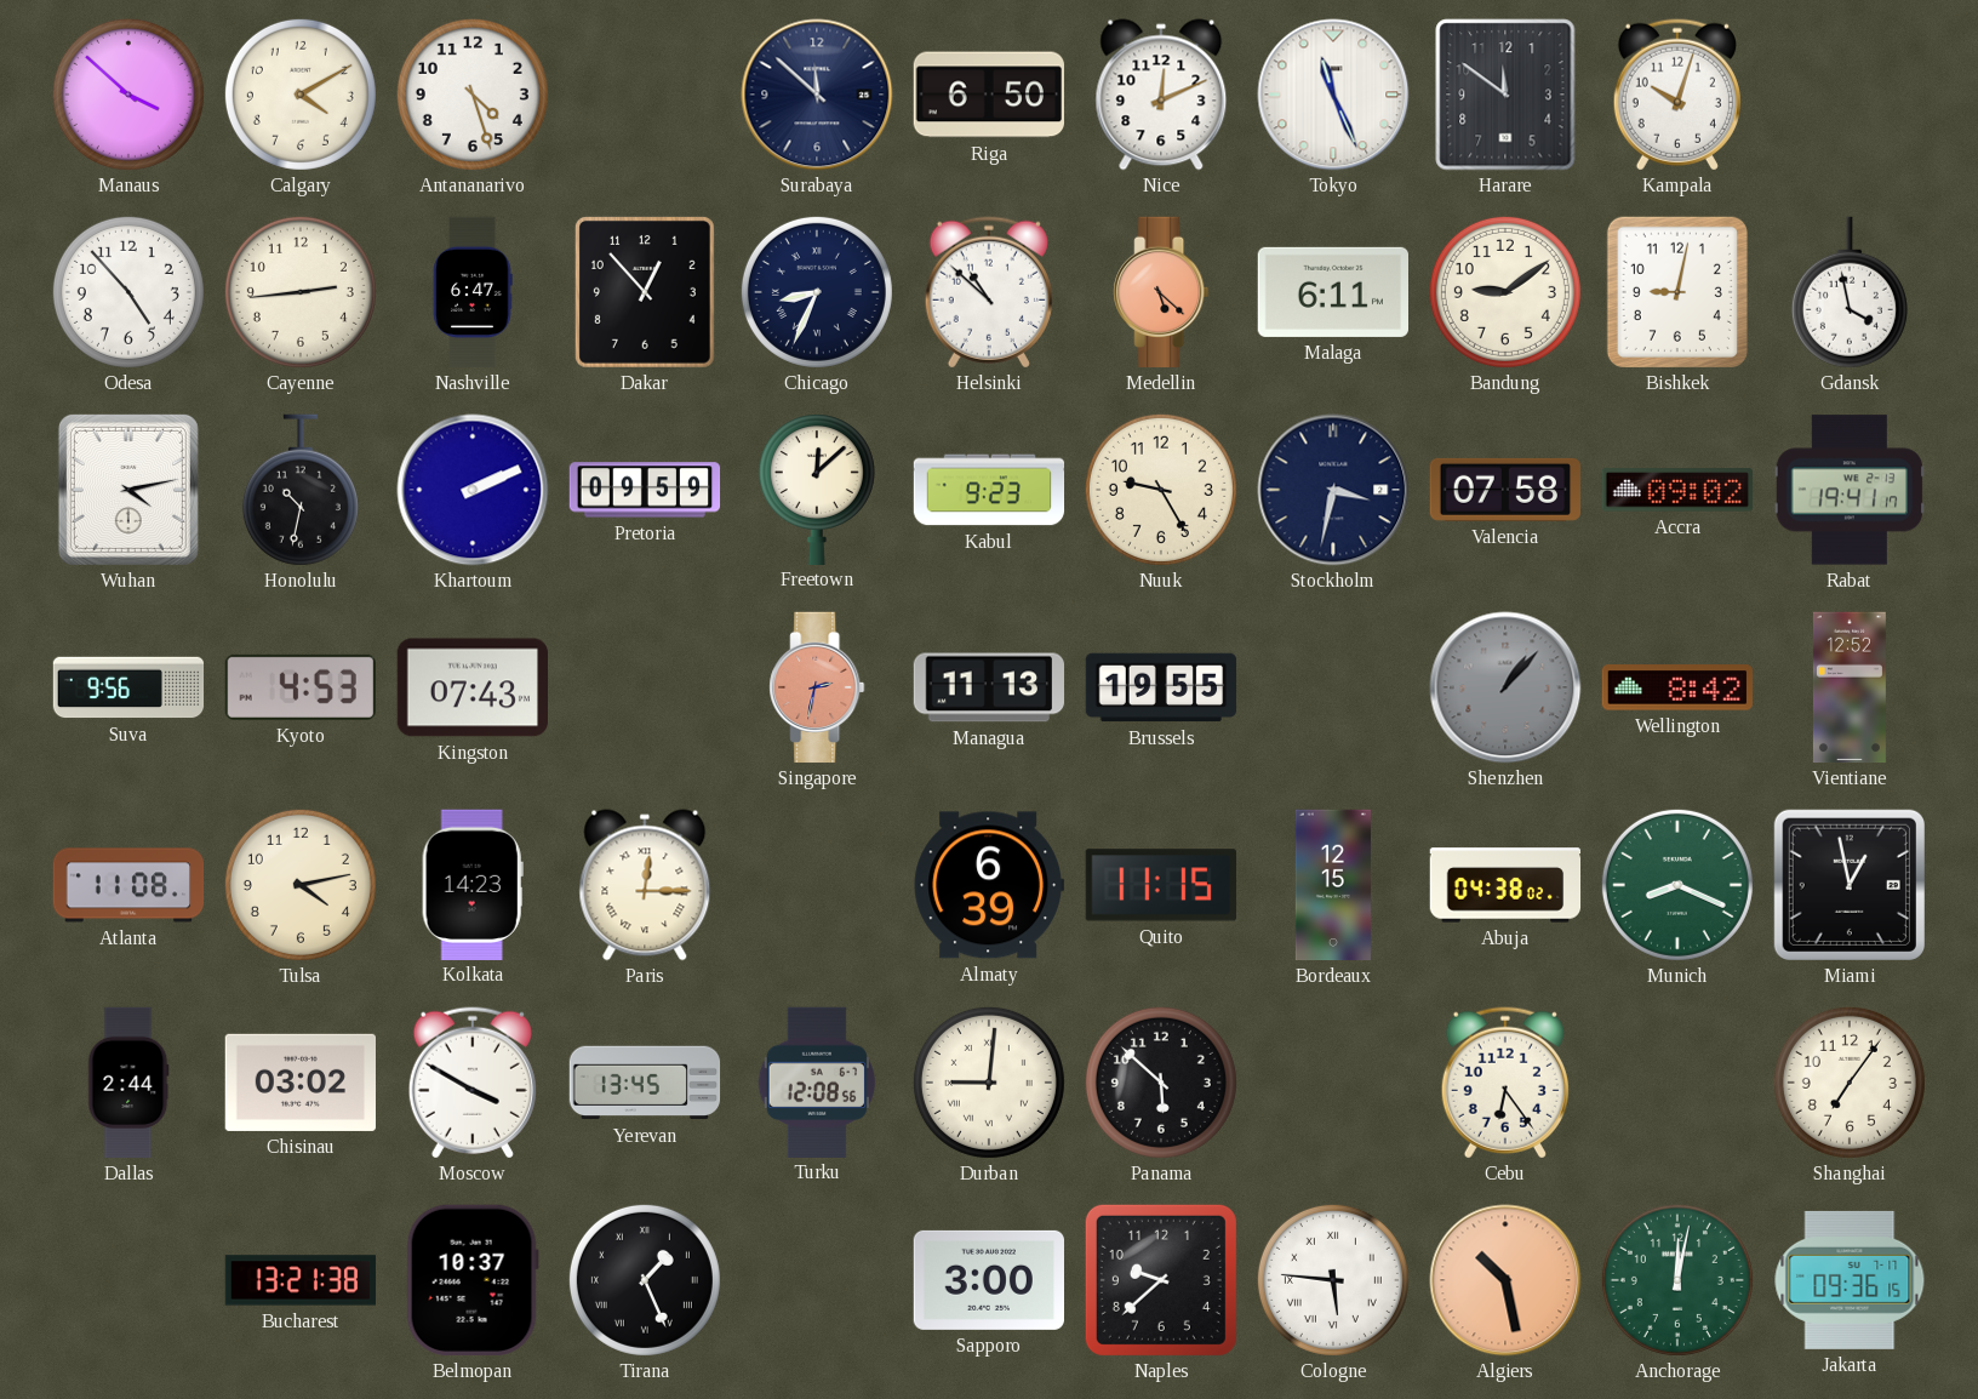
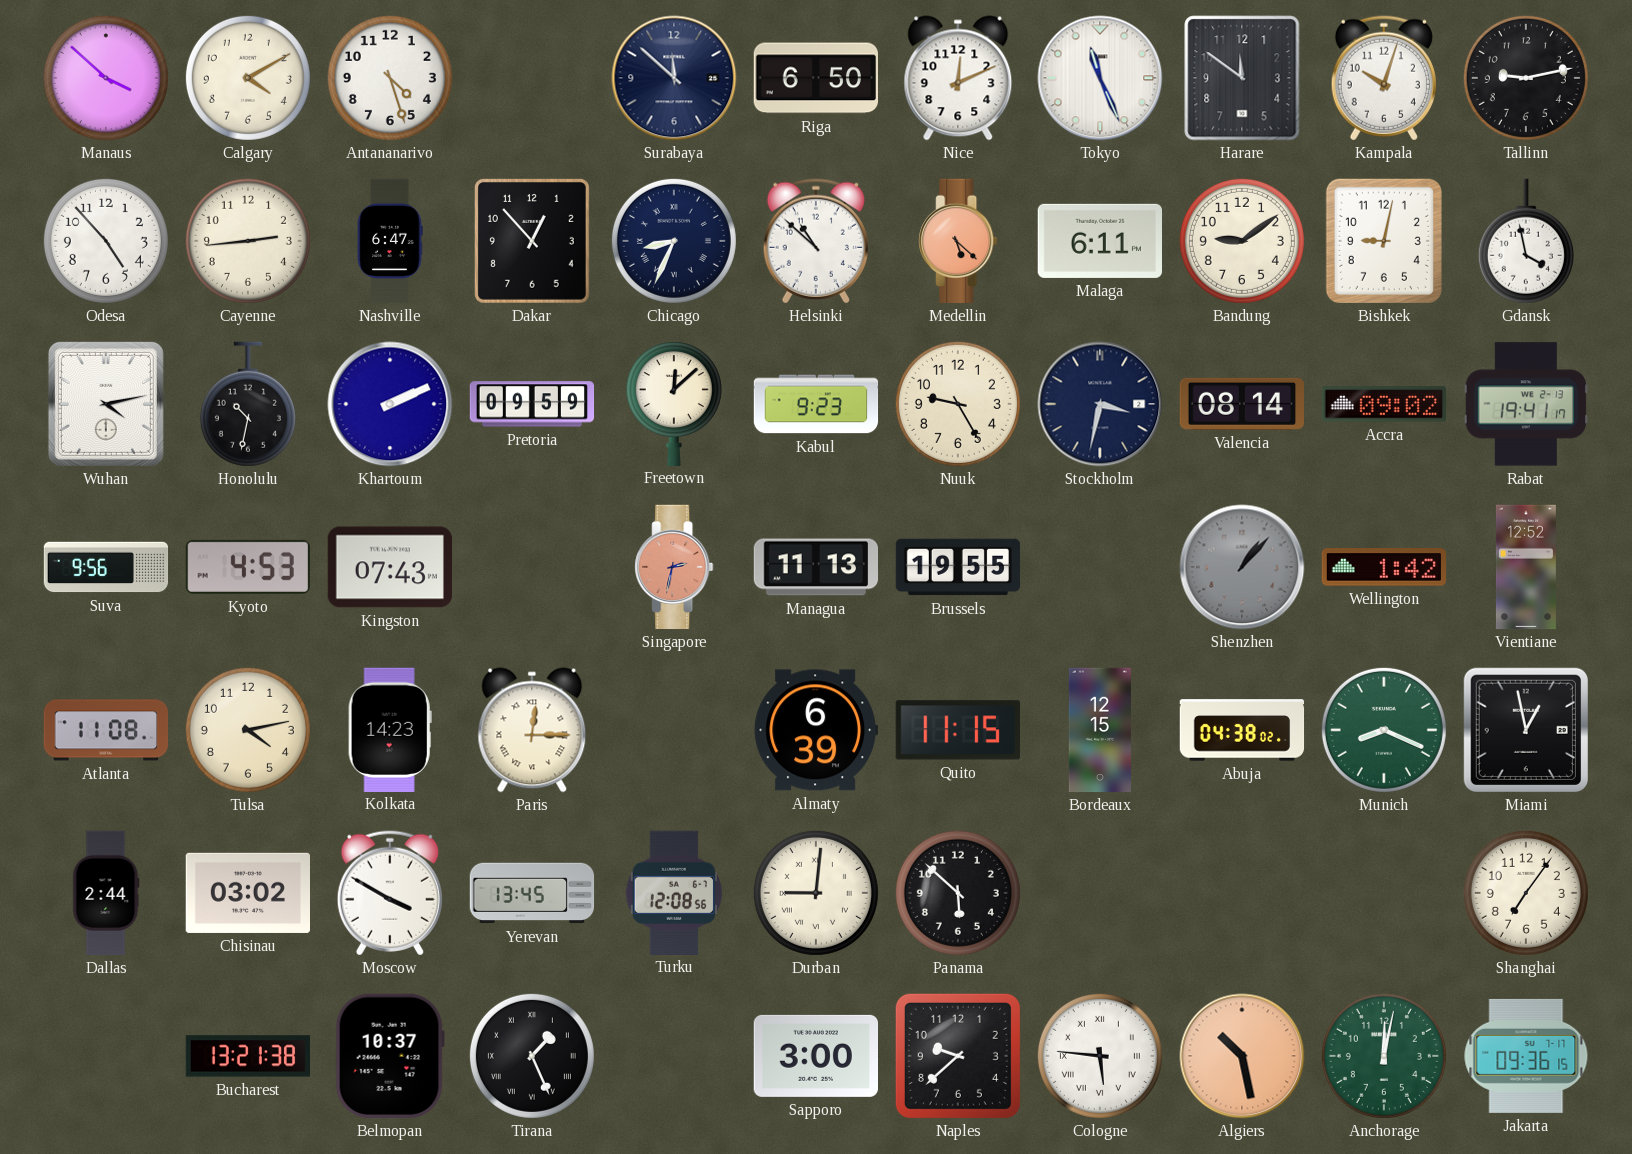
Tallinn: none -> 9:13
Valencia: 07:58 -> 08:14
Wellington: 8:42 -> 1:42
Cebu: 6:24 -> none
